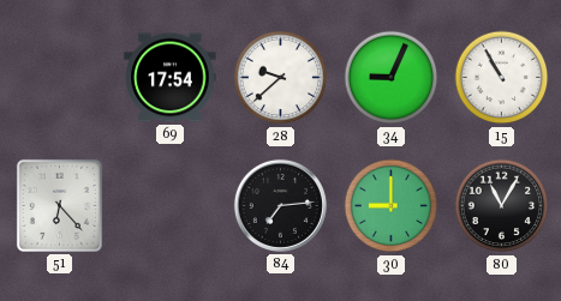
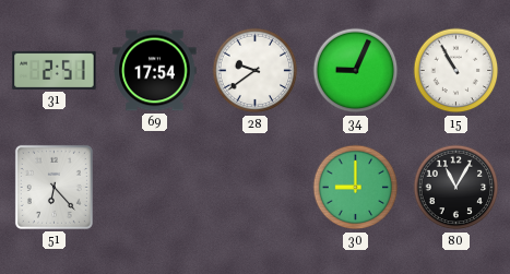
31: none -> 2:51
28: 9:38 -> 9:39
84: 7:14 -> none
